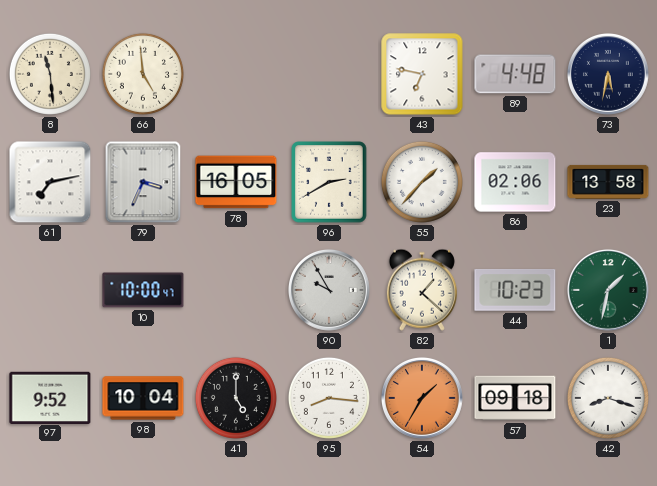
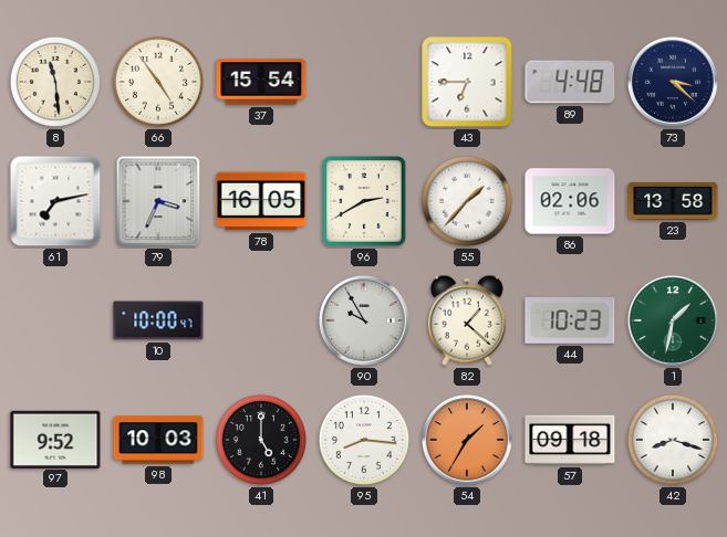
66: 4:59 -> 4:54
37: none -> 15:54
43: 6:47 -> 6:45
73: 5:32 -> 3:22
98: 10:04 -> 10:03
